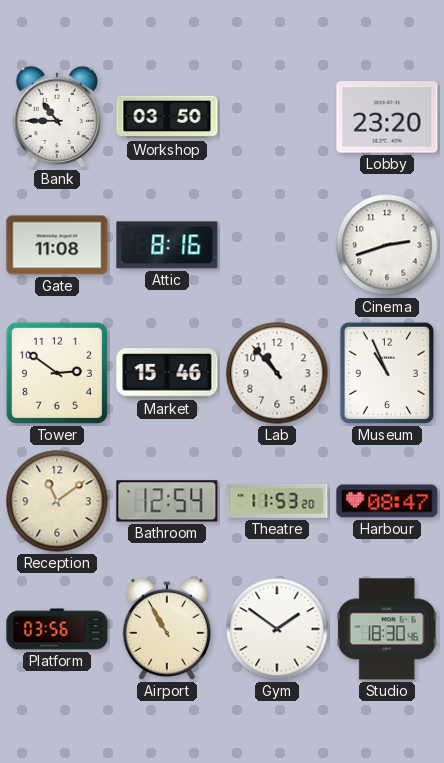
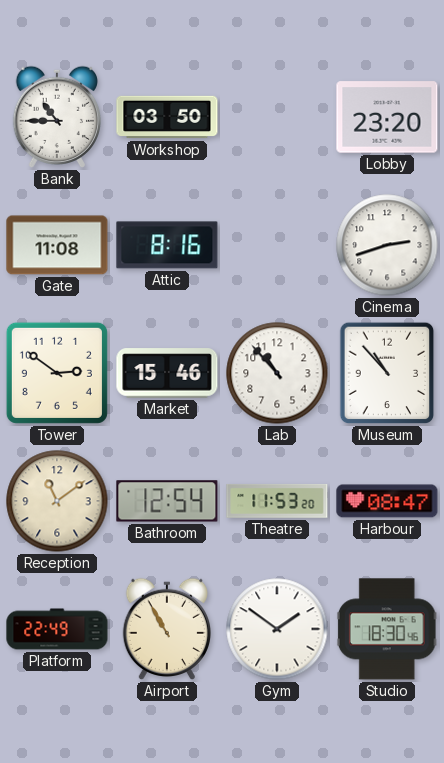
Museum: 10:56 -> 10:53
Platform: 03:56 -> 22:49
